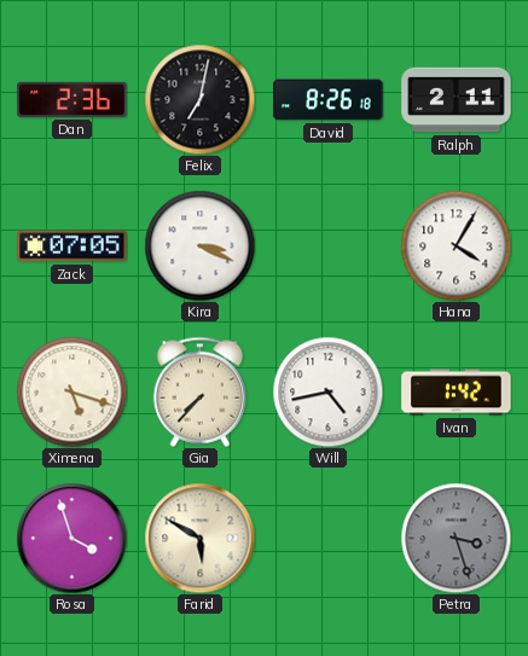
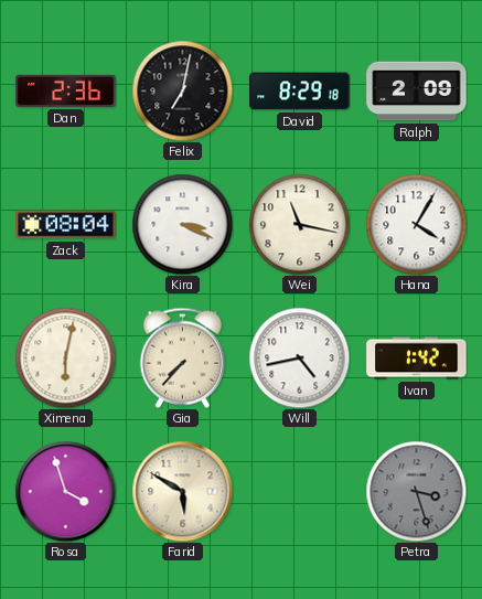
David: 8:26 -> 8:29
Ralph: 2:11 -> 2:09
Zack: 07:05 -> 08:04
Wei: none -> 11:17
Ximena: 5:18 -> 6:02
